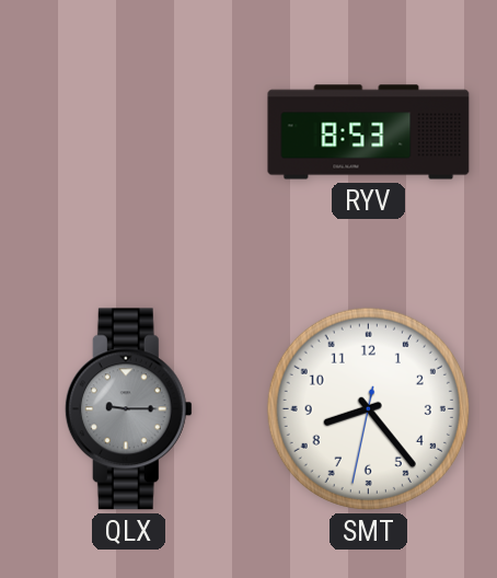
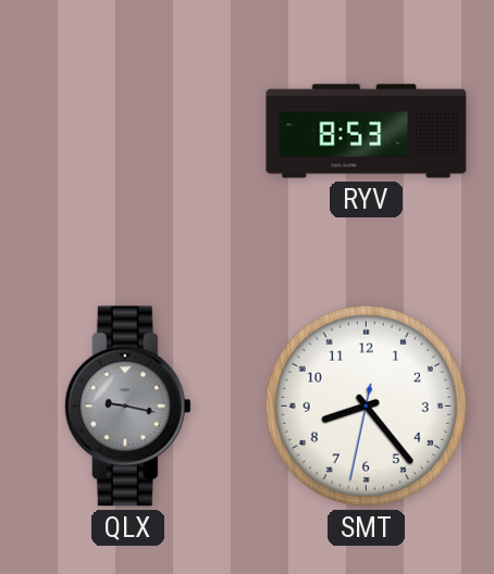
QLX: 9:15 -> 9:17
